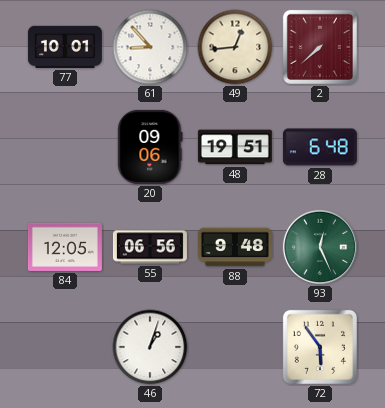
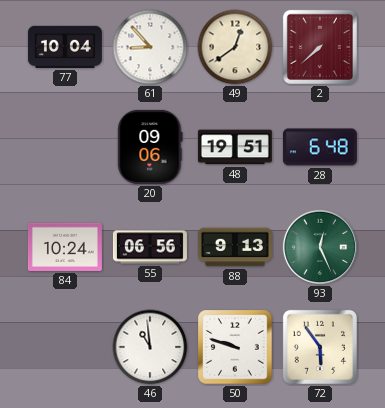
77: 10:01 -> 10:04
49: 12:44 -> 12:39
84: 12:05 -> 10:24
88: 9:48 -> 9:13
46: 1:03 -> 10:59
50: none -> 9:48
